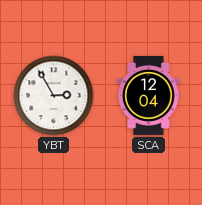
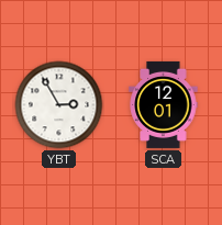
SCA: 12:04 -> 12:01
